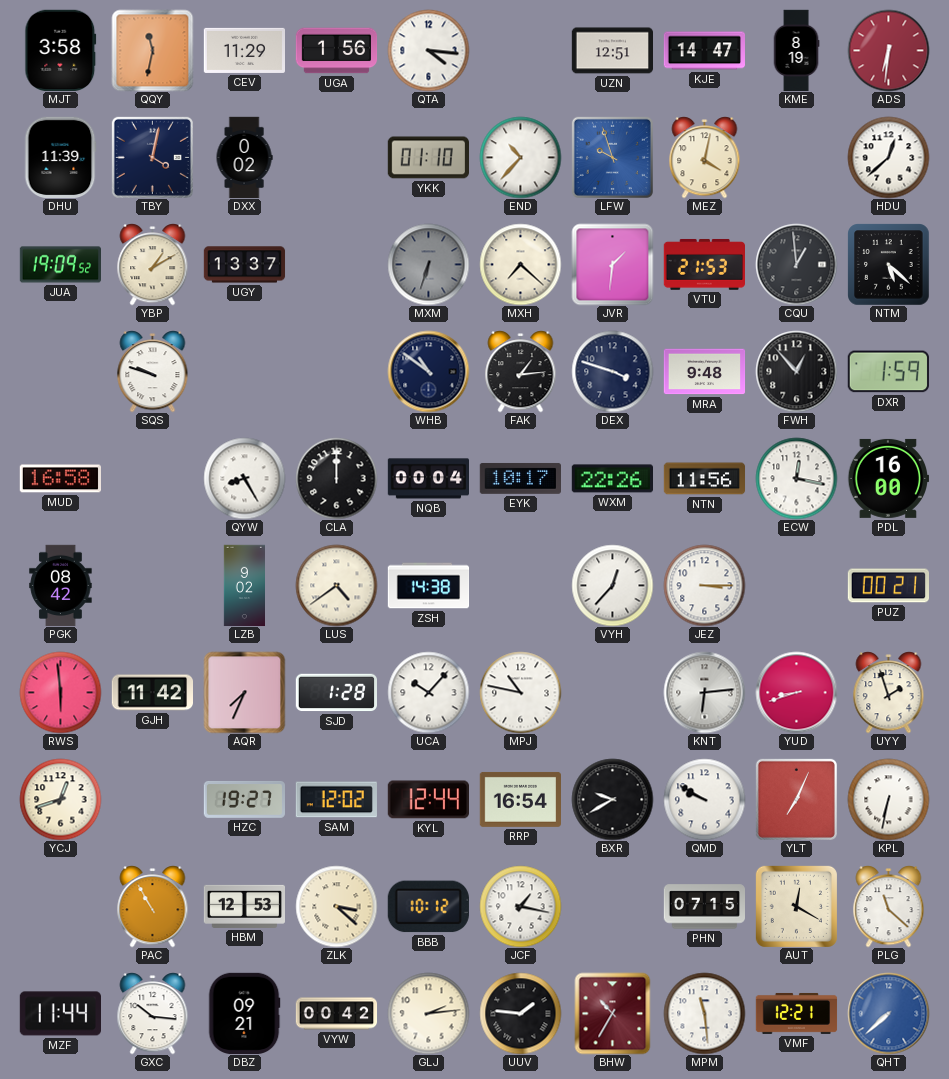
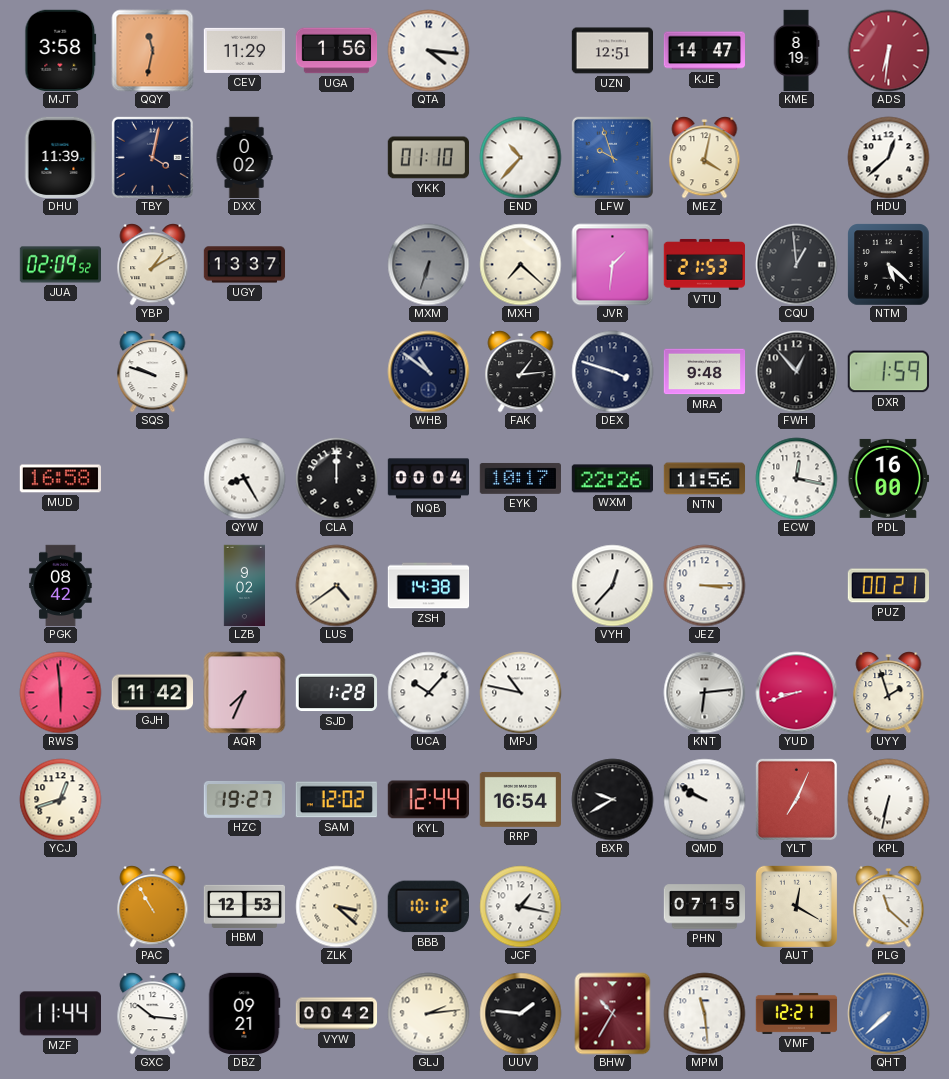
JUA: 19:09 -> 02:09
